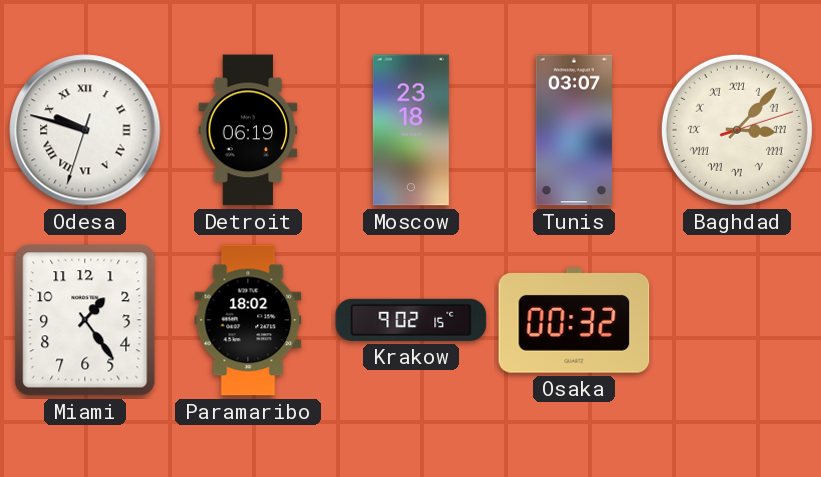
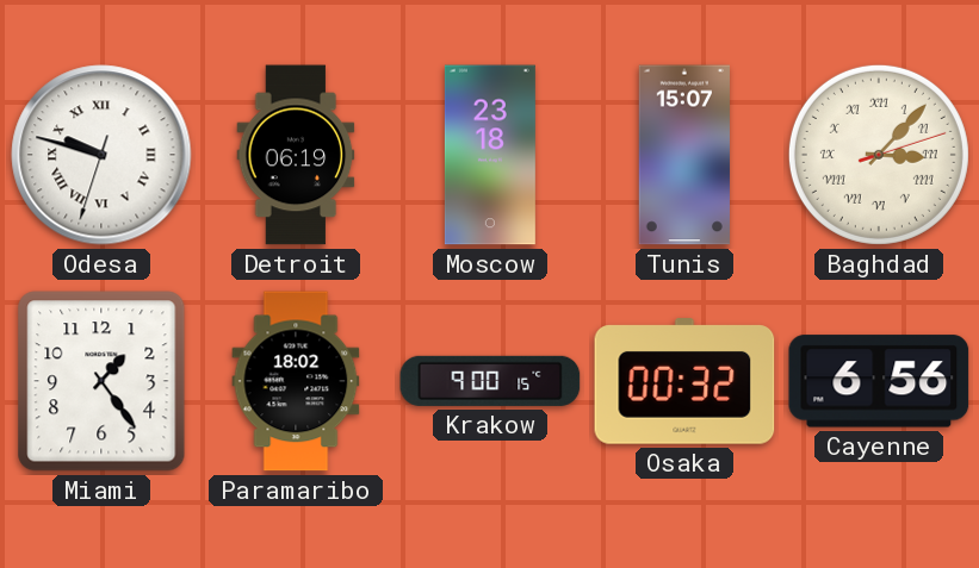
Tunis: 03:07 -> 15:07
Krakow: 9:02 -> 9:00
Cayenne: none -> 6:56
